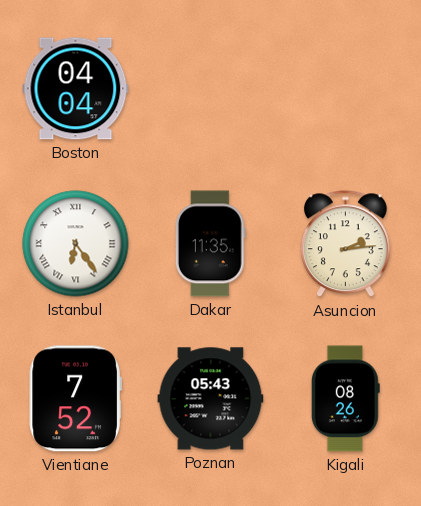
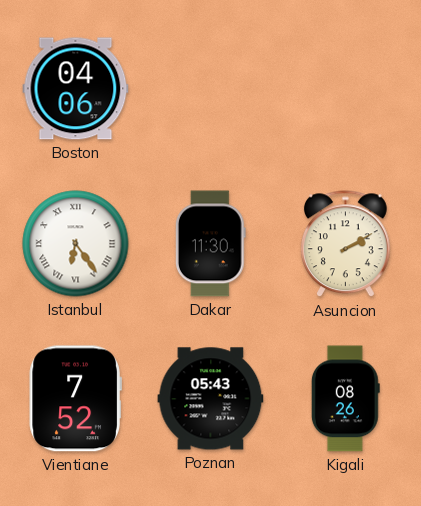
Boston: 04:04 -> 04:06
Dakar: 11:35 -> 11:30
Asuncion: 2:14 -> 2:10
